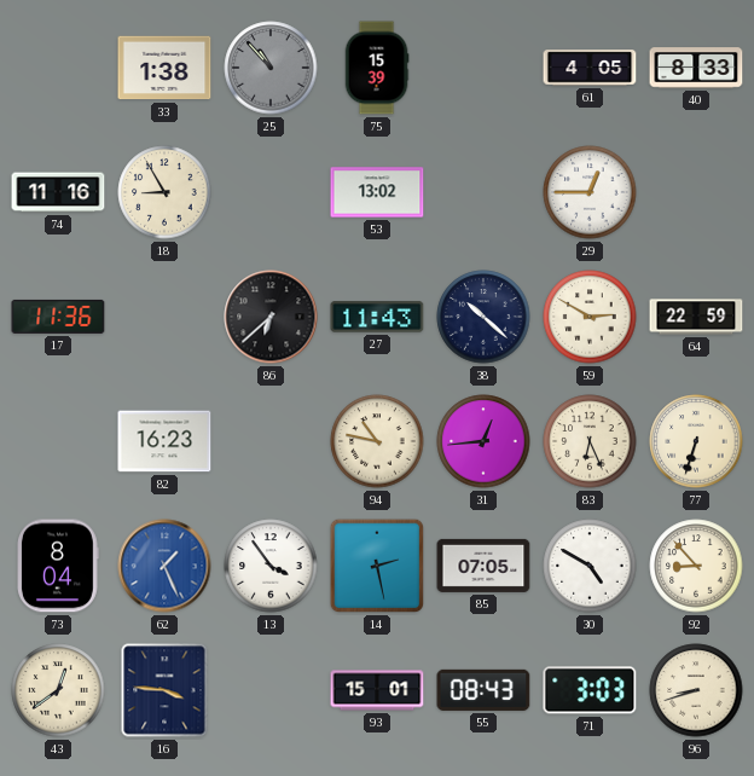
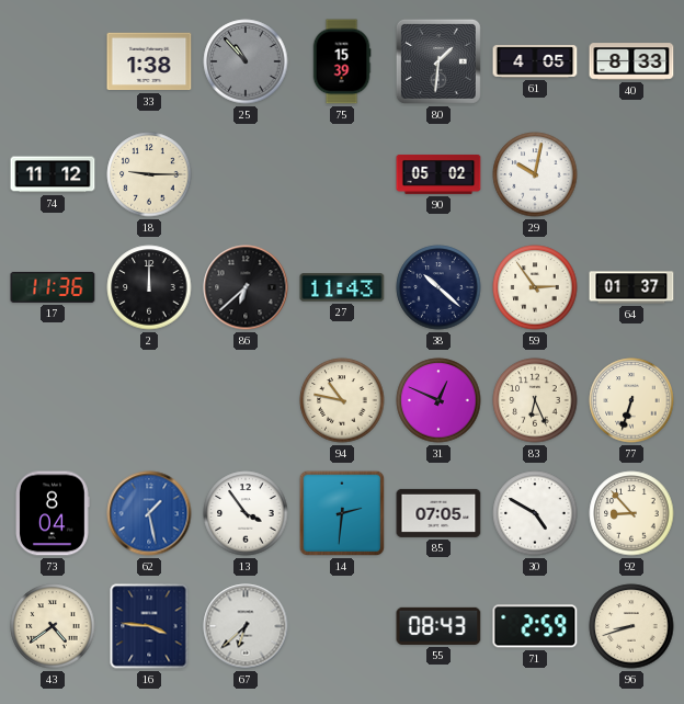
80: none -> 1:31
74: 11:16 -> 11:12
18: 8:55 -> 9:15
53: 13:02 -> none
90: none -> 05:02
29: 12:45 -> 10:02
2: none -> 12:00
59: 2:50 -> 2:54
64: 22:59 -> 01:37
82: 16:23 -> none
31: 12:44 -> 12:49
62: 1:26 -> 1:28
14: 2:28 -> 2:31
43: 12:39 -> 4:39
67: none -> 6:38
93: 15:01 -> none
71: 3:03 -> 2:59
